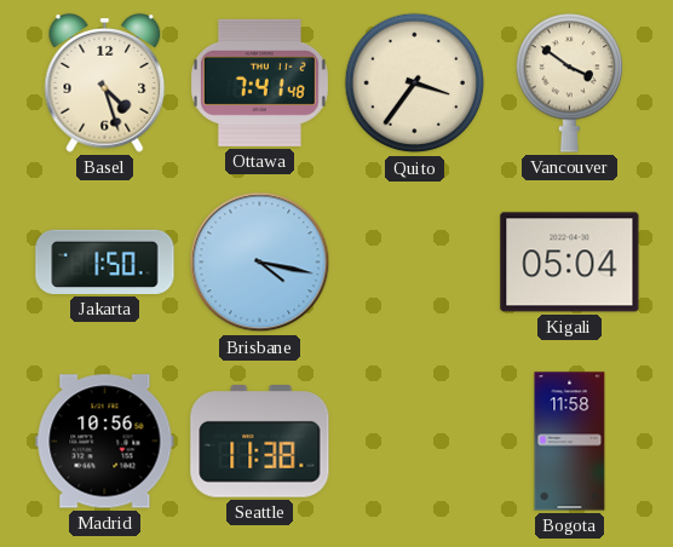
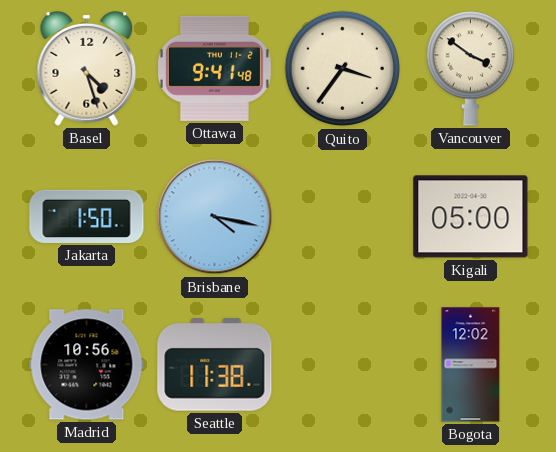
Ottawa: 7:41 -> 9:41
Kigali: 05:04 -> 05:00
Bogota: 11:58 -> 12:02
